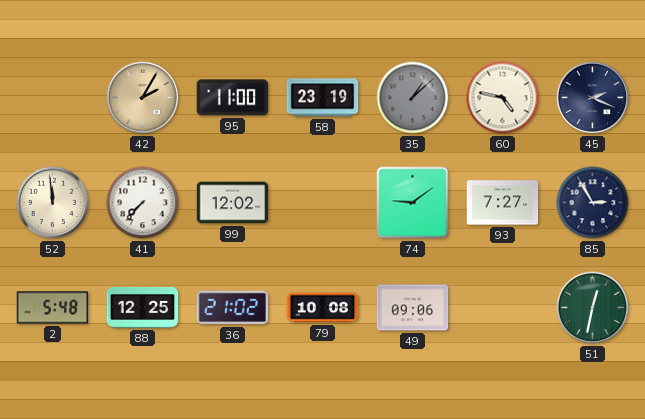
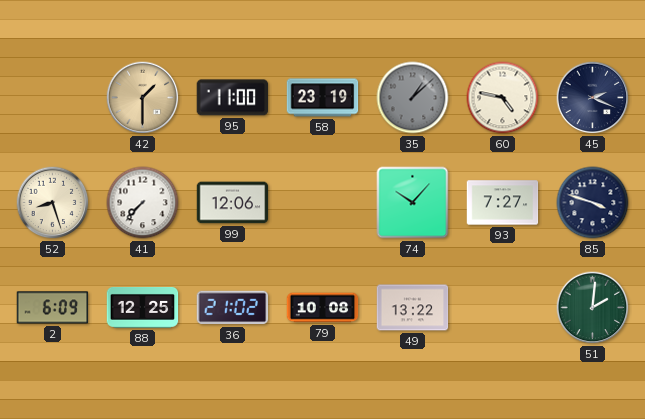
42: 2:05 -> 1:30
52: 11:59 -> 8:27
99: 12:02 -> 12:06
74: 9:09 -> 10:07
85: 2:55 -> 3:48
2: 5:48 -> 6:09
49: 09:06 -> 13:22
51: 12:32 -> 2:01
